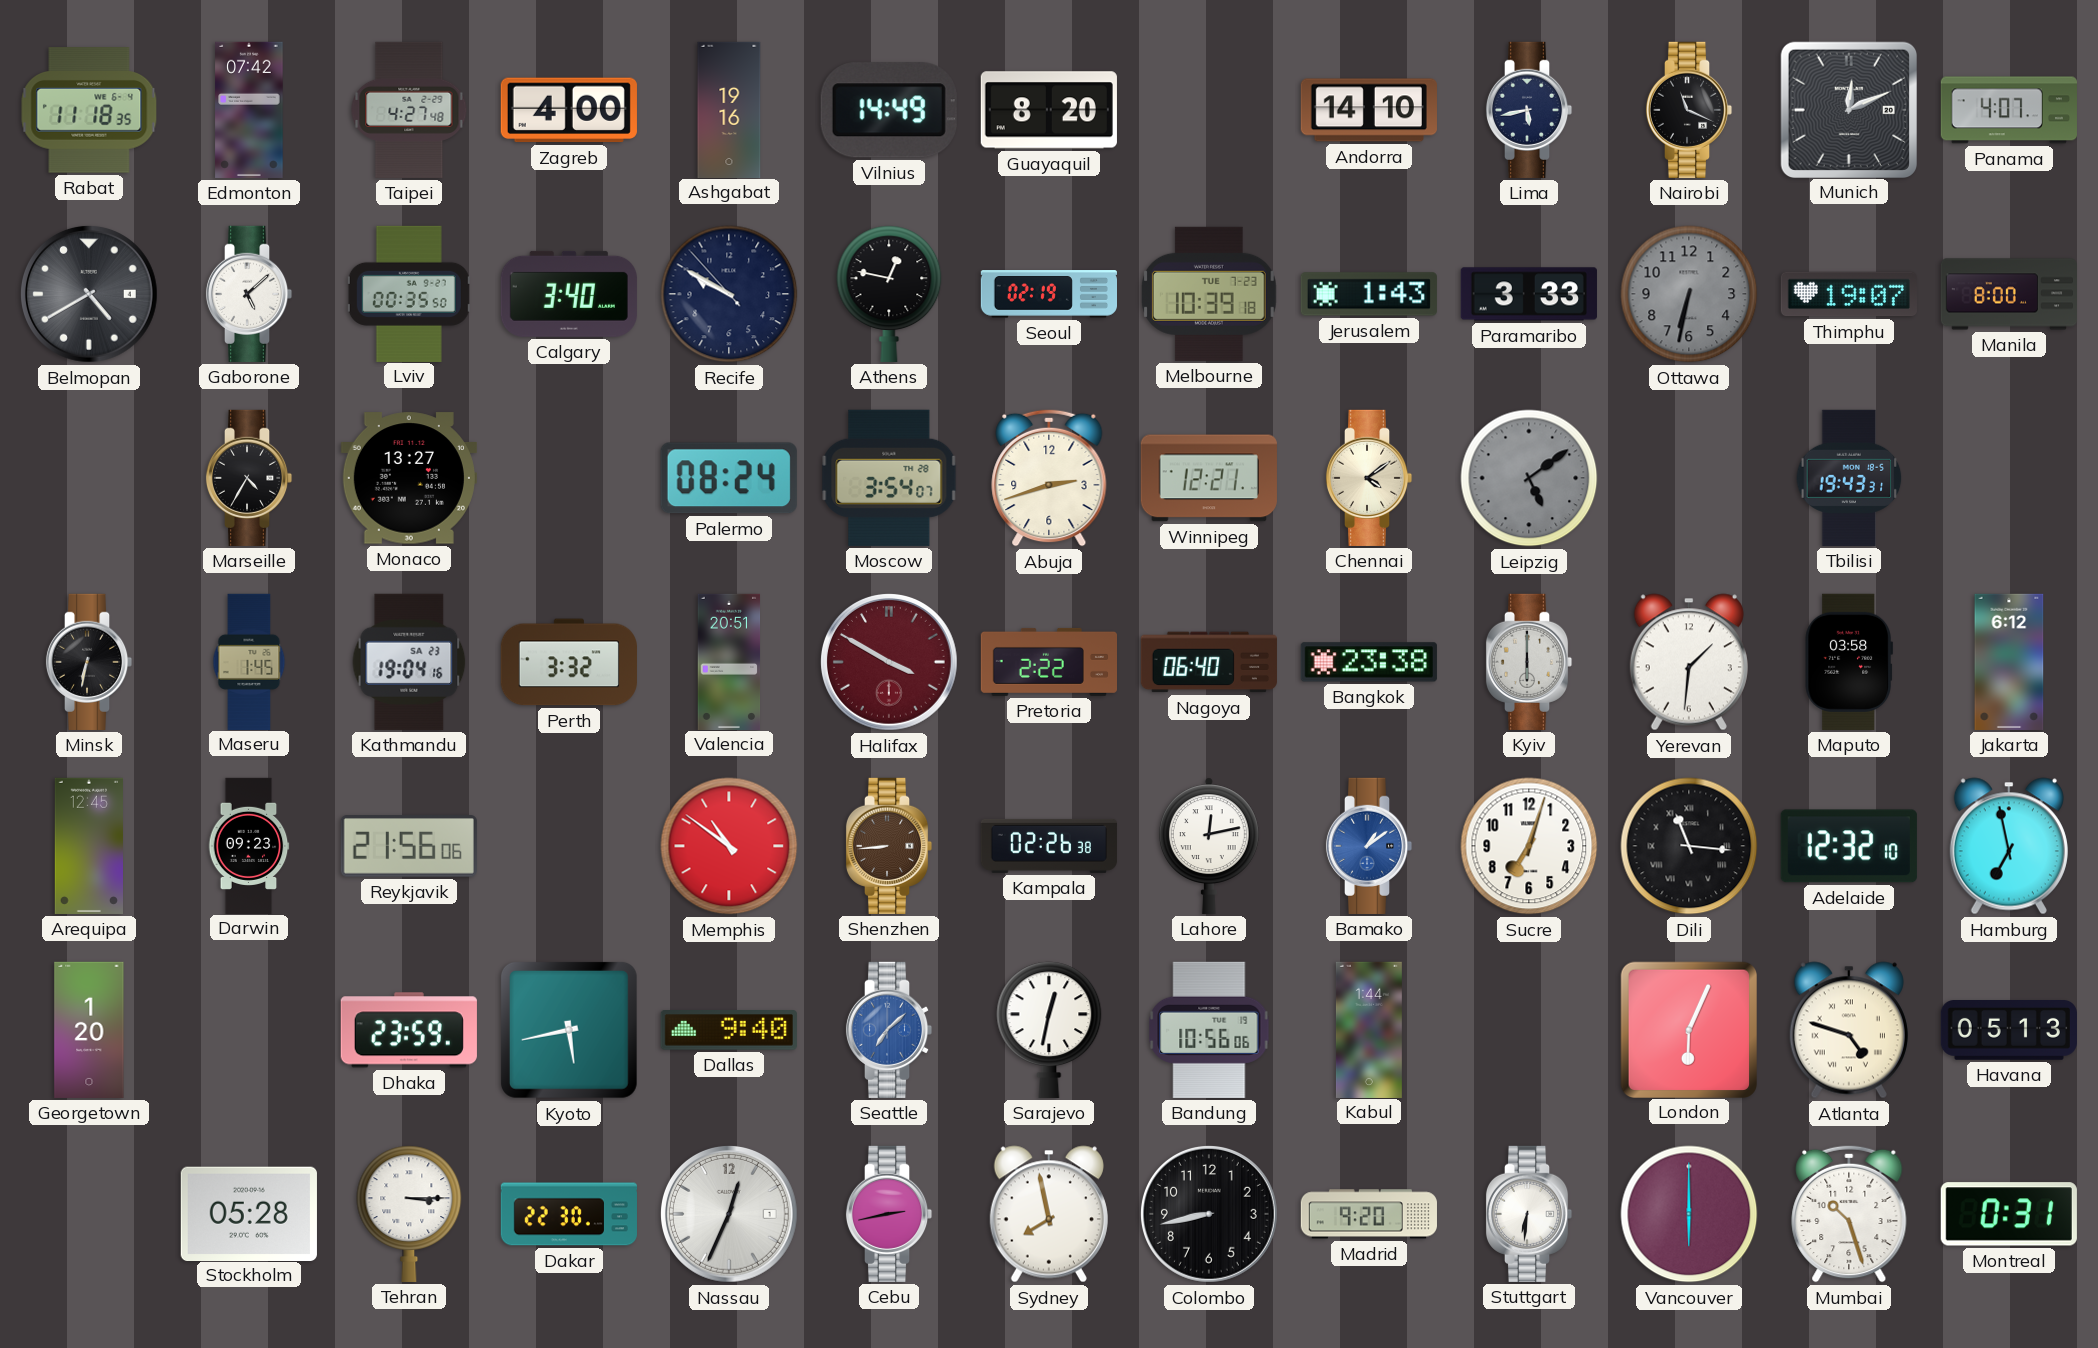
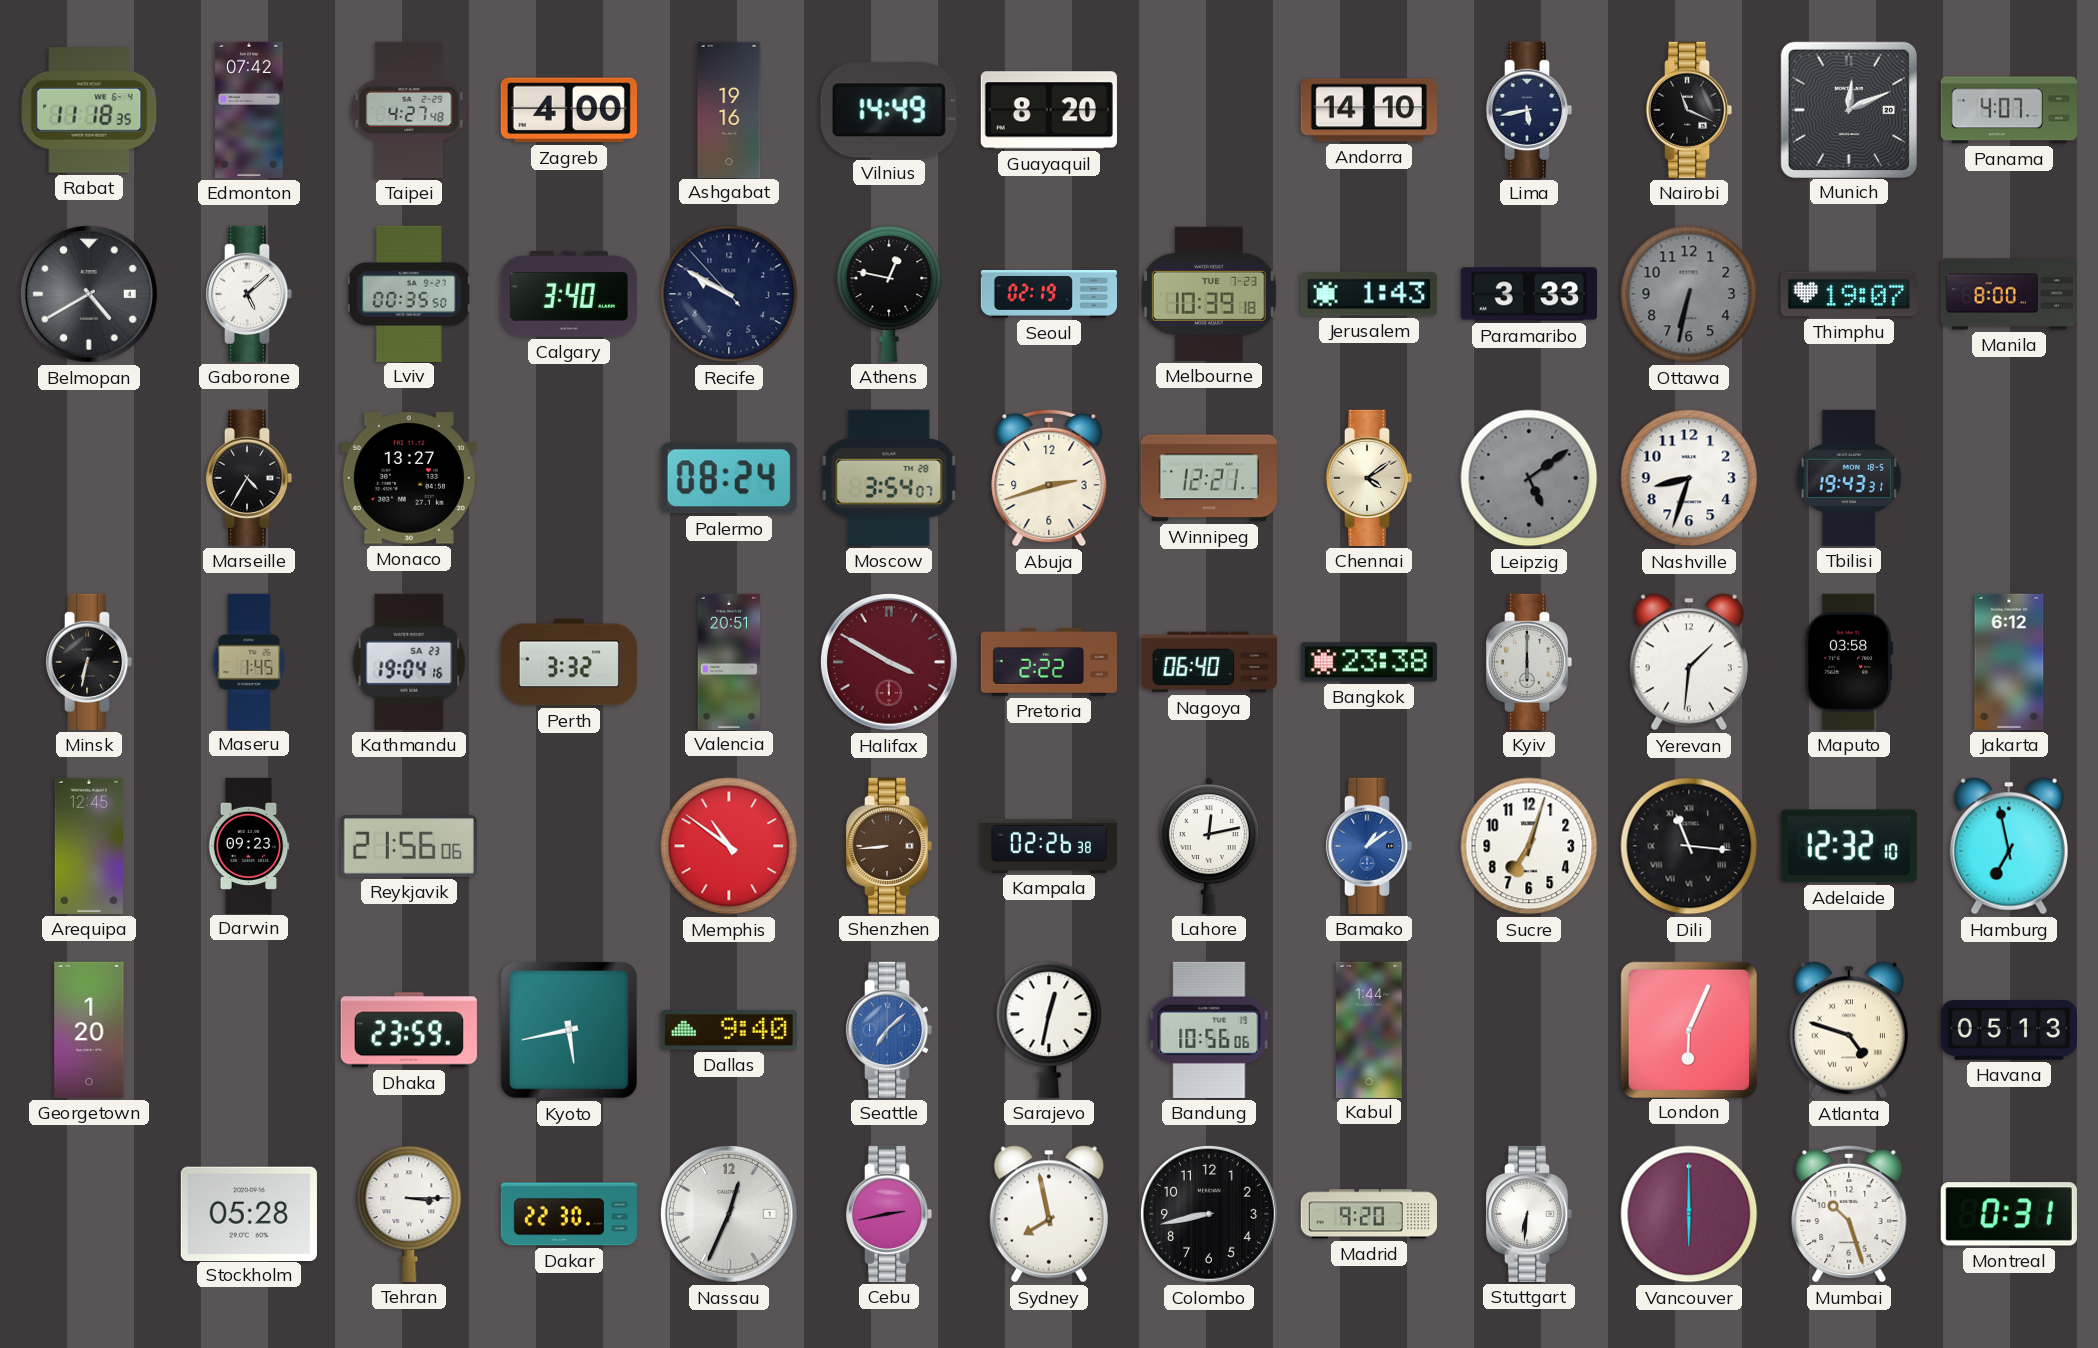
Nashville: none -> 8:33
